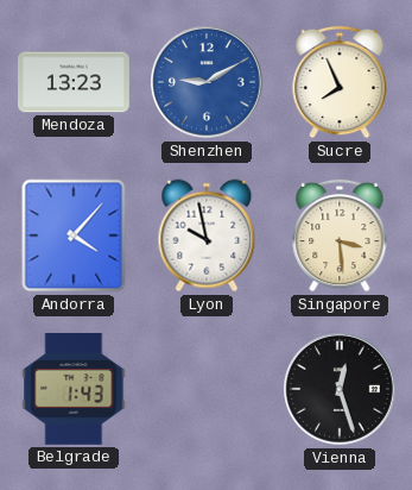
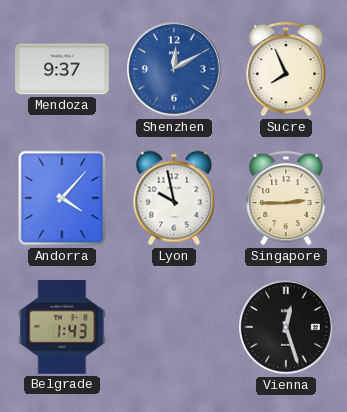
Mendoza: 13:23 -> 9:37
Shenzhen: 9:10 -> 12:10
Singapore: 3:29 -> 2:45
